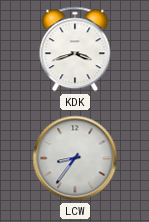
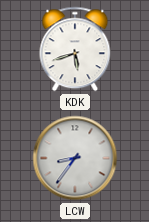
KDK: 3:42 -> 5:42
